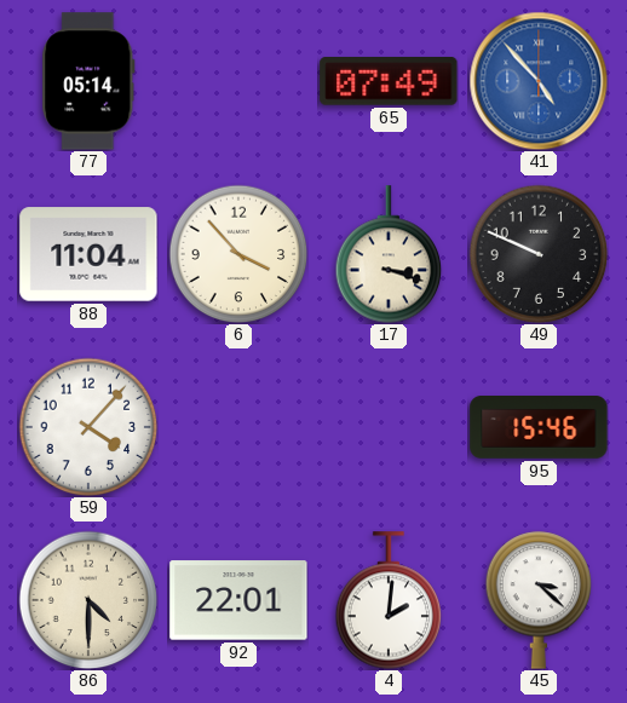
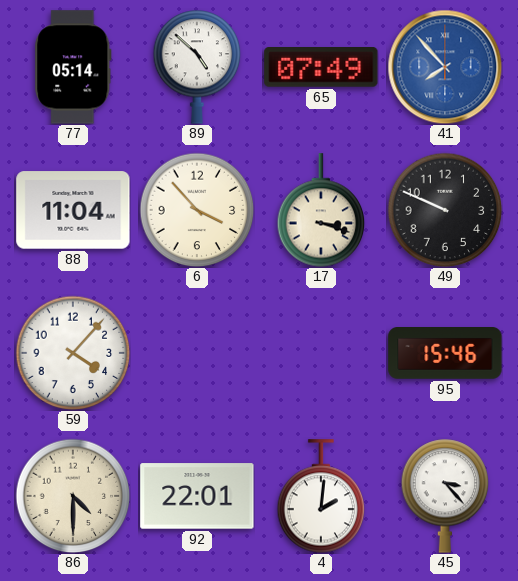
89: none -> 4:52
41: 4:53 -> 7:53
45: 3:22 -> 3:23
